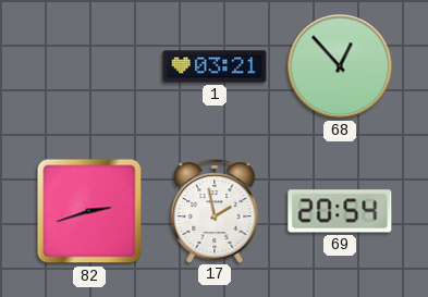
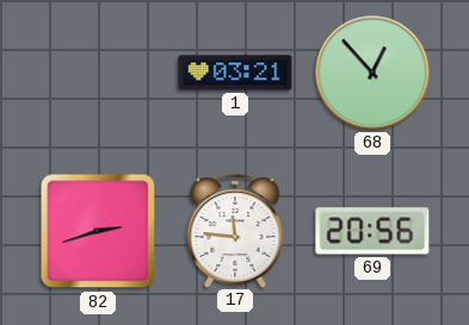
17: 1:58 -> 11:46
69: 20:54 -> 20:56
